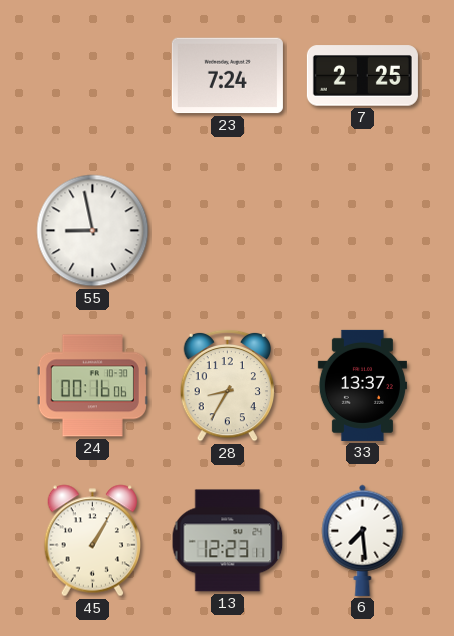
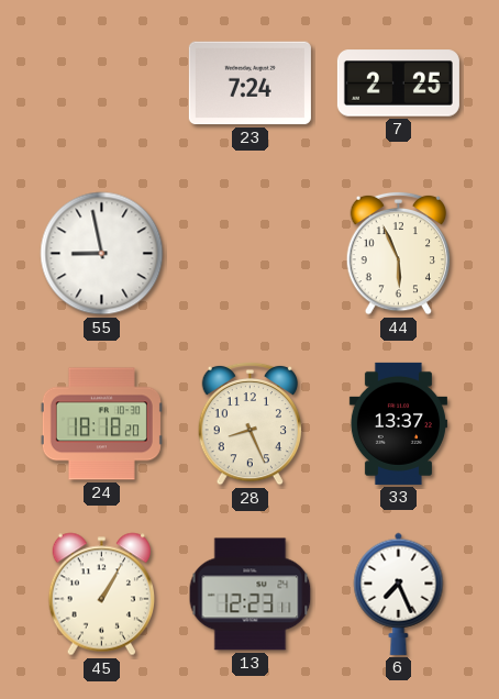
44: none -> 5:56
24: 00:16 -> 18:18
28: 8:35 -> 8:26
6: 7:29 -> 7:26
